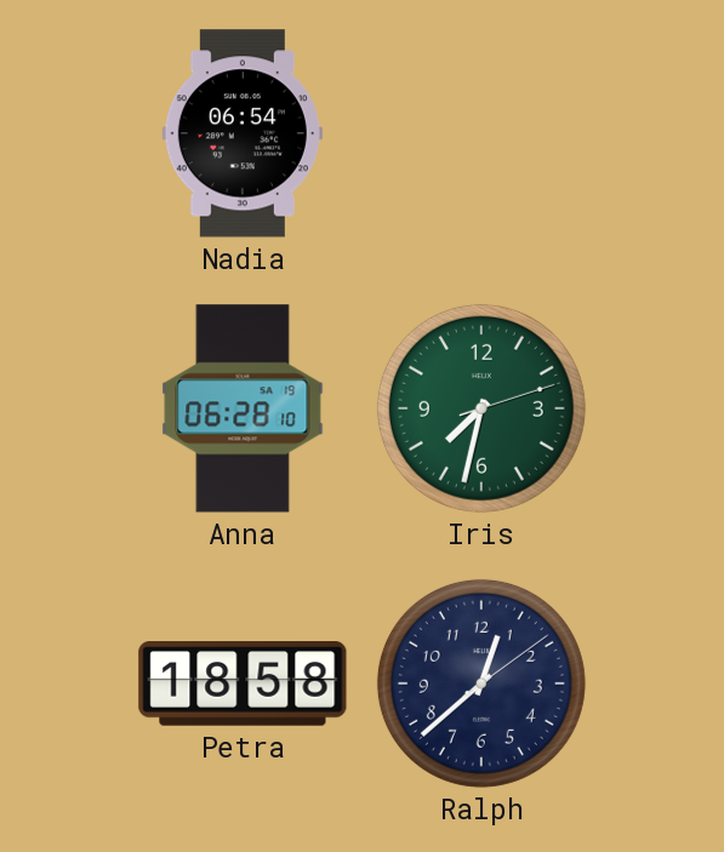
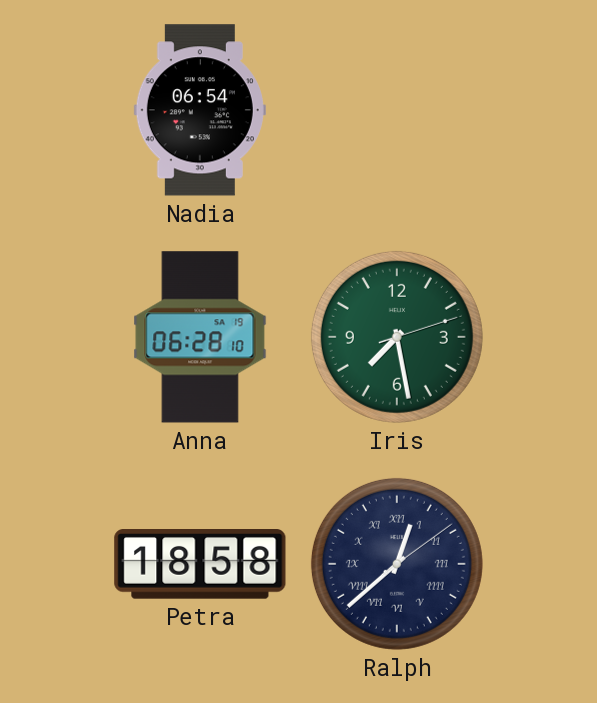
Iris: 7:32 -> 7:28
Ralph numerals: Arabic -> Roman
